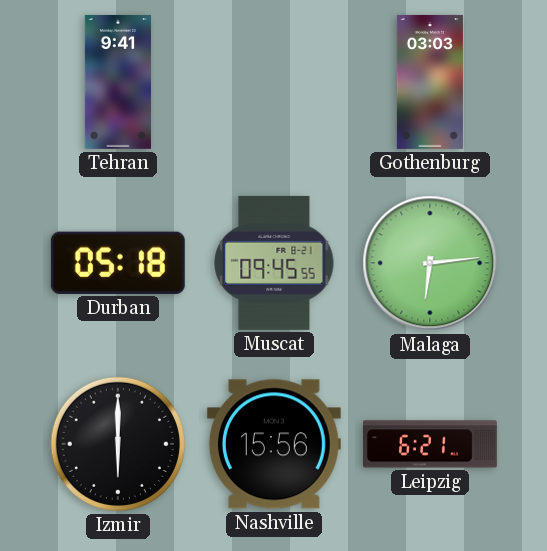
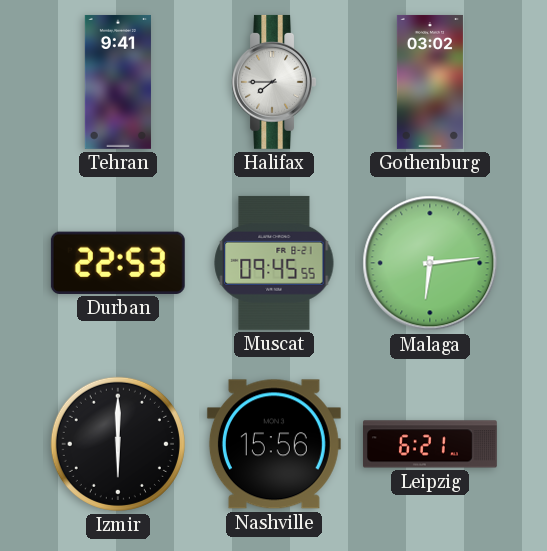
Halifax: none -> 7:45
Gothenburg: 03:03 -> 03:02
Durban: 05:18 -> 22:53
